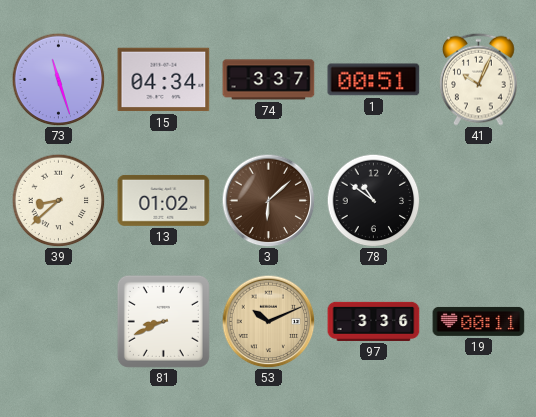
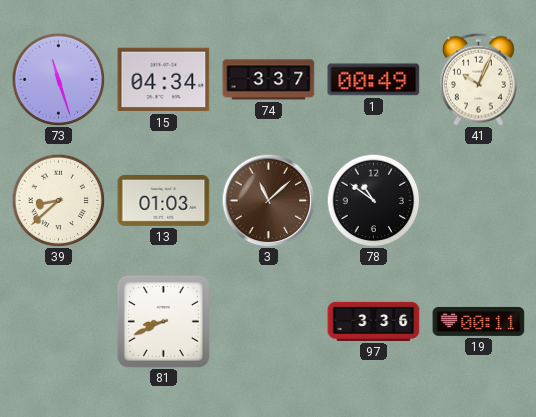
1: 00:51 -> 00:49
13: 01:02 -> 01:03
3: 6:08 -> 11:08
53: 10:11 -> none
